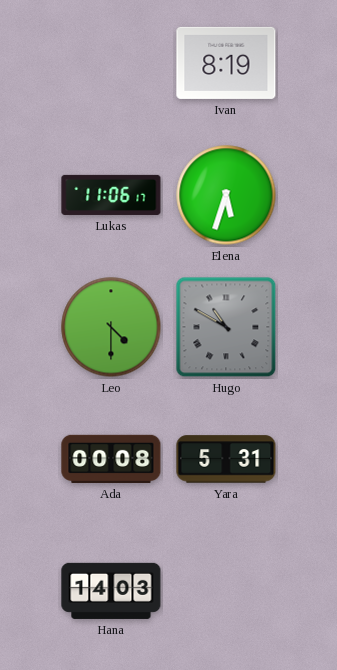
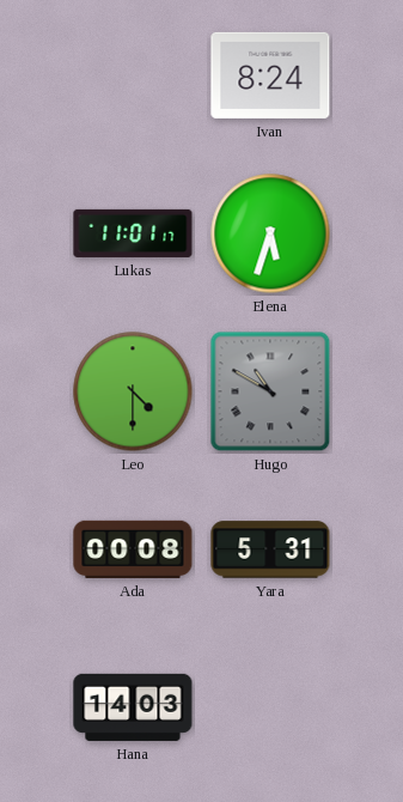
Ivan: 8:19 -> 8:24
Lukas: 11:06 -> 11:01
